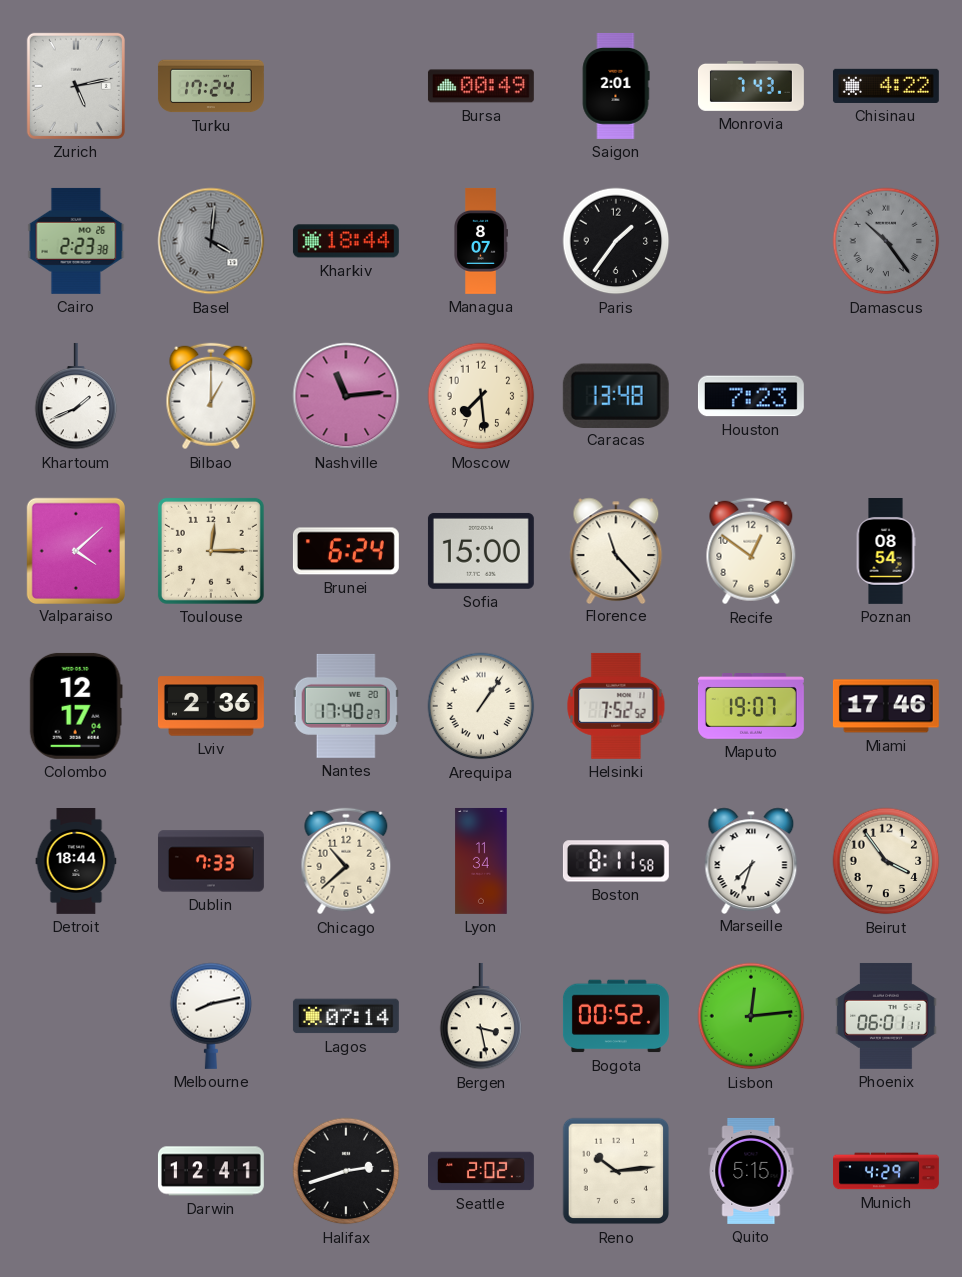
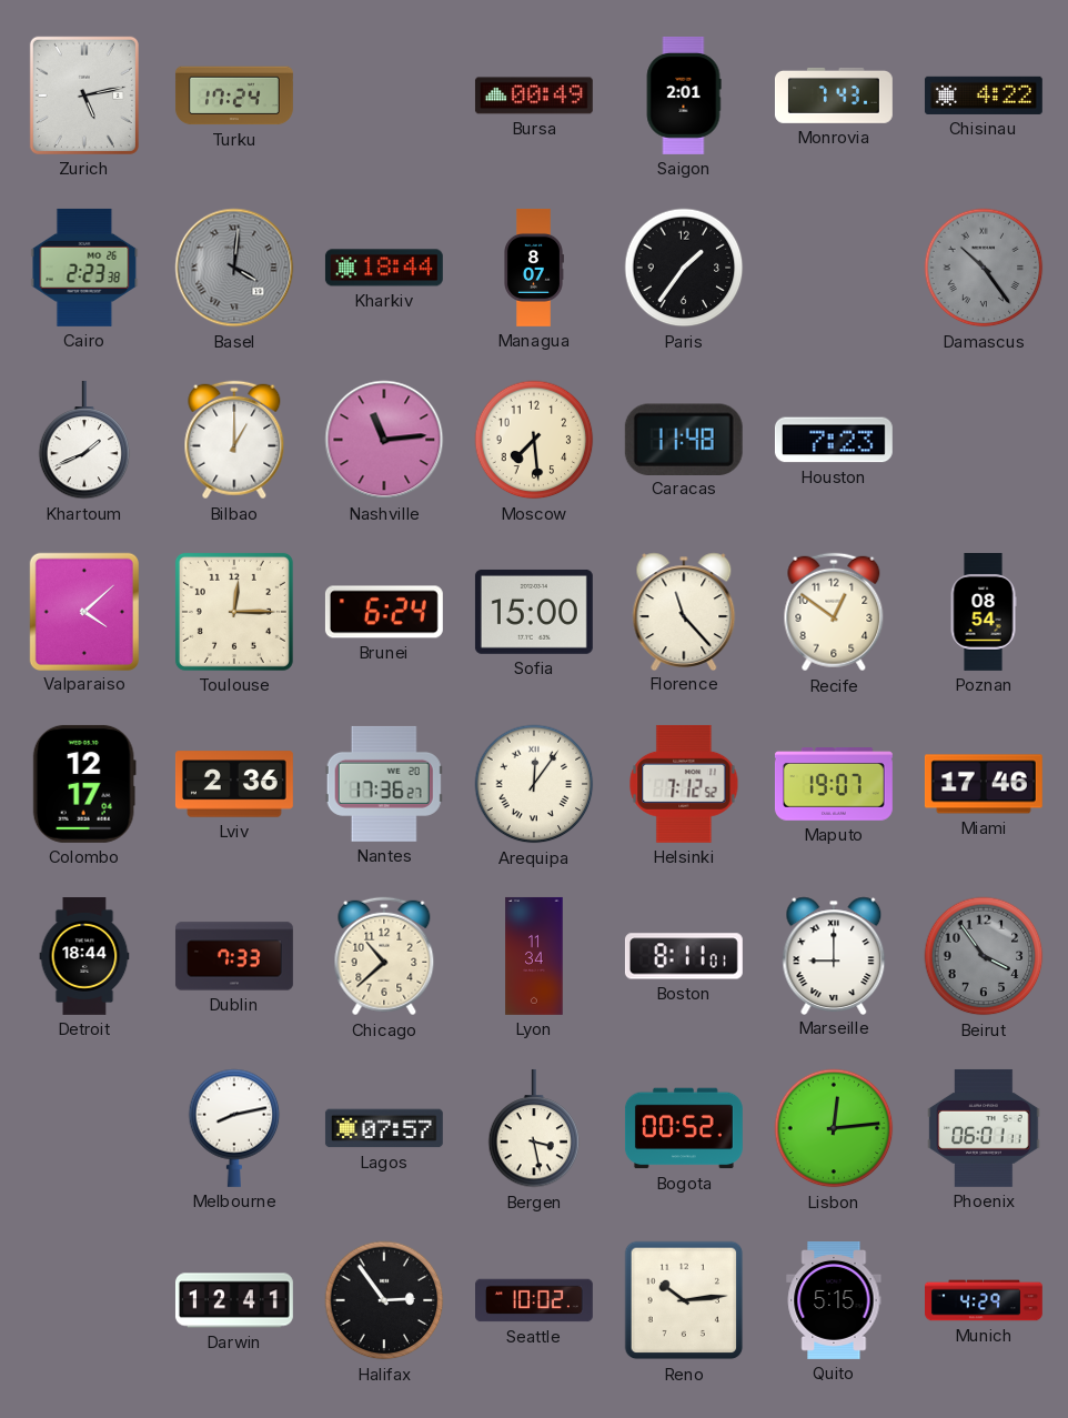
Caracas: 13:48 -> 11:48
Nantes: 17:40 -> 17:36
Arequipa: 1:06 -> 12:06
Helsinki: 7:52 -> 7:12
Boston: 8:11:58 -> 8:11:01
Marseille: 7:33 -> 9:00
Beirut dial: cream -> grey
Lagos: 07:14 -> 07:57
Halifax: 2:42 -> 2:54
Seattle: 2:02 -> 10:02
